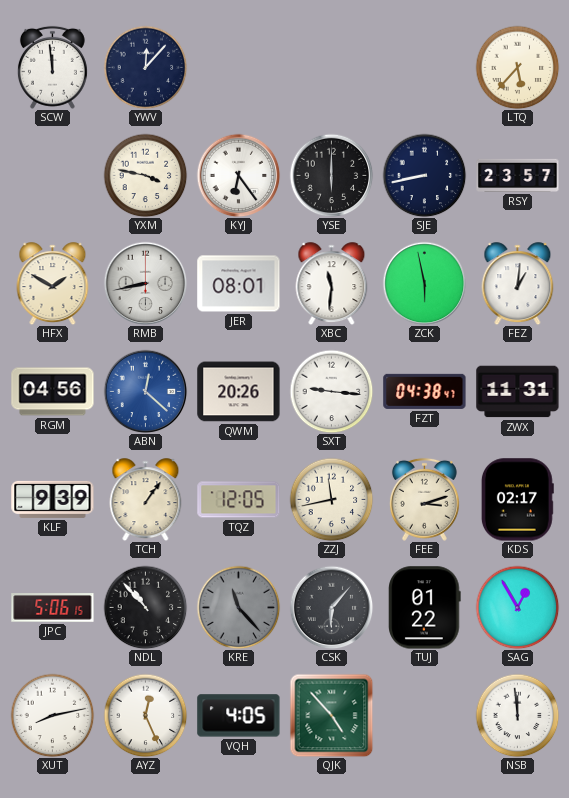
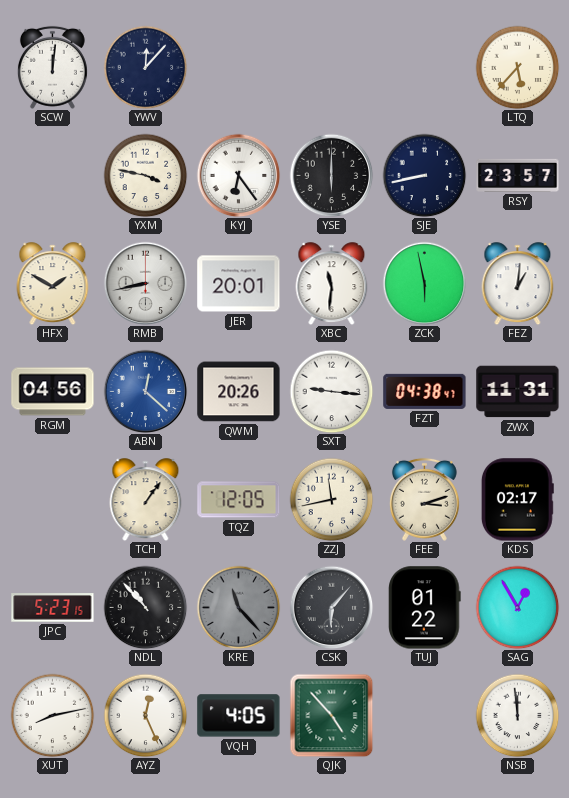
SCW: 11:59 -> 12:01
JER: 08:01 -> 20:01
KLF: 9:39 -> none
JPC: 5:06 -> 5:23
